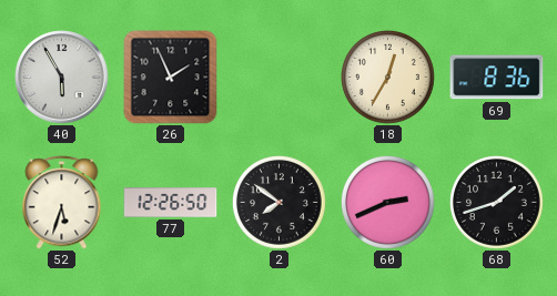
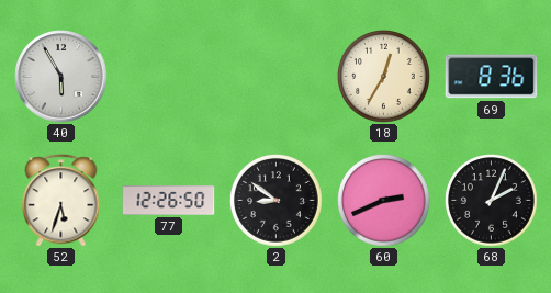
26: 1:56 -> none
2: 7:51 -> 8:51
68: 1:42 -> 2:04
